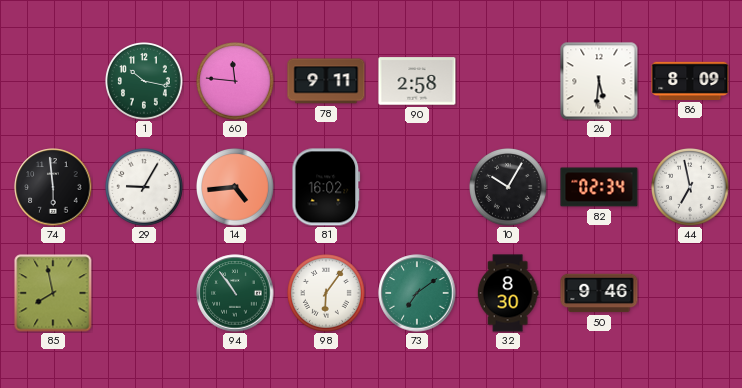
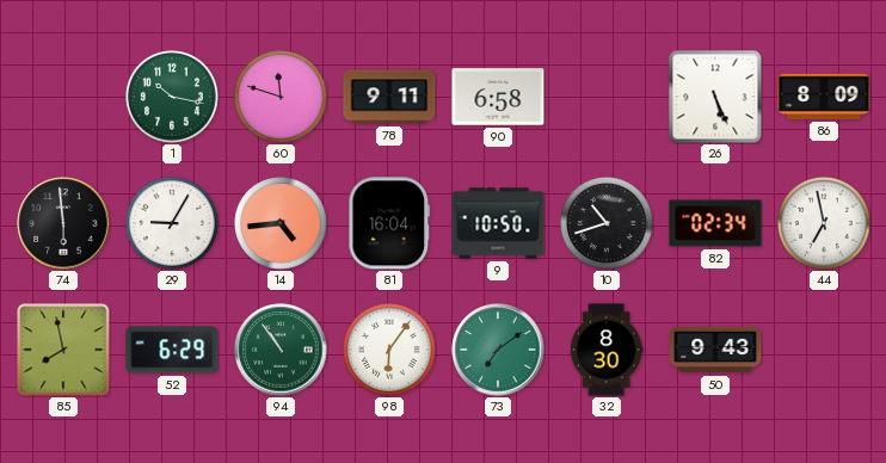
60: 11:46 -> 11:48
90: 2:58 -> 6:58
26: 5:31 -> 5:26
81: 16:02 -> 16:04
9: none -> 10:50
10: 10:05 -> 10:42
52: none -> 6:29
50: 9:46 -> 9:43
